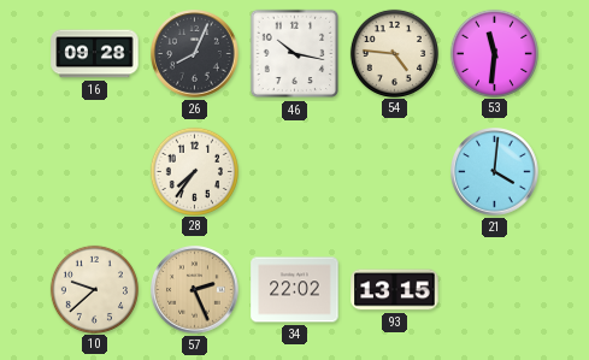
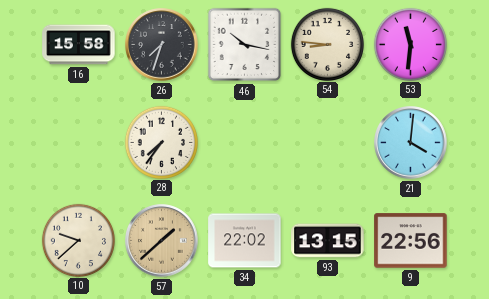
16: 09:28 -> 15:58
26: 8:04 -> 7:33
54: 4:46 -> 8:46
57: 2:26 -> 1:38
9: none -> 22:56
